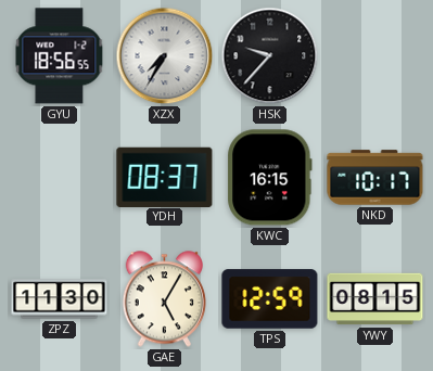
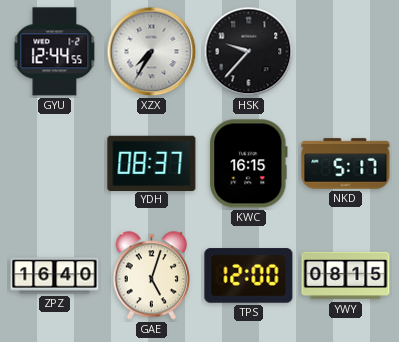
GYU: 18:56 -> 12:44
NKD: 10:17 -> 5:17
ZPZ: 11:30 -> 16:40
GAE: 5:05 -> 5:03
TPS: 12:59 -> 12:00
